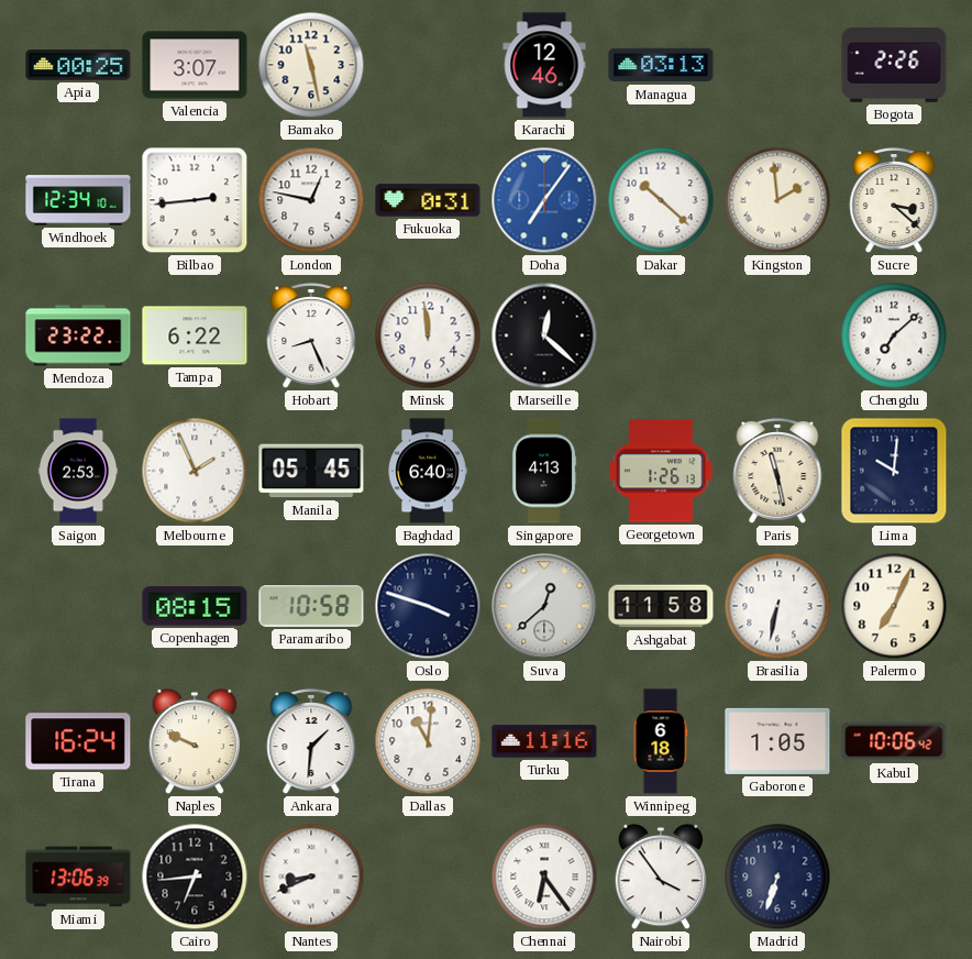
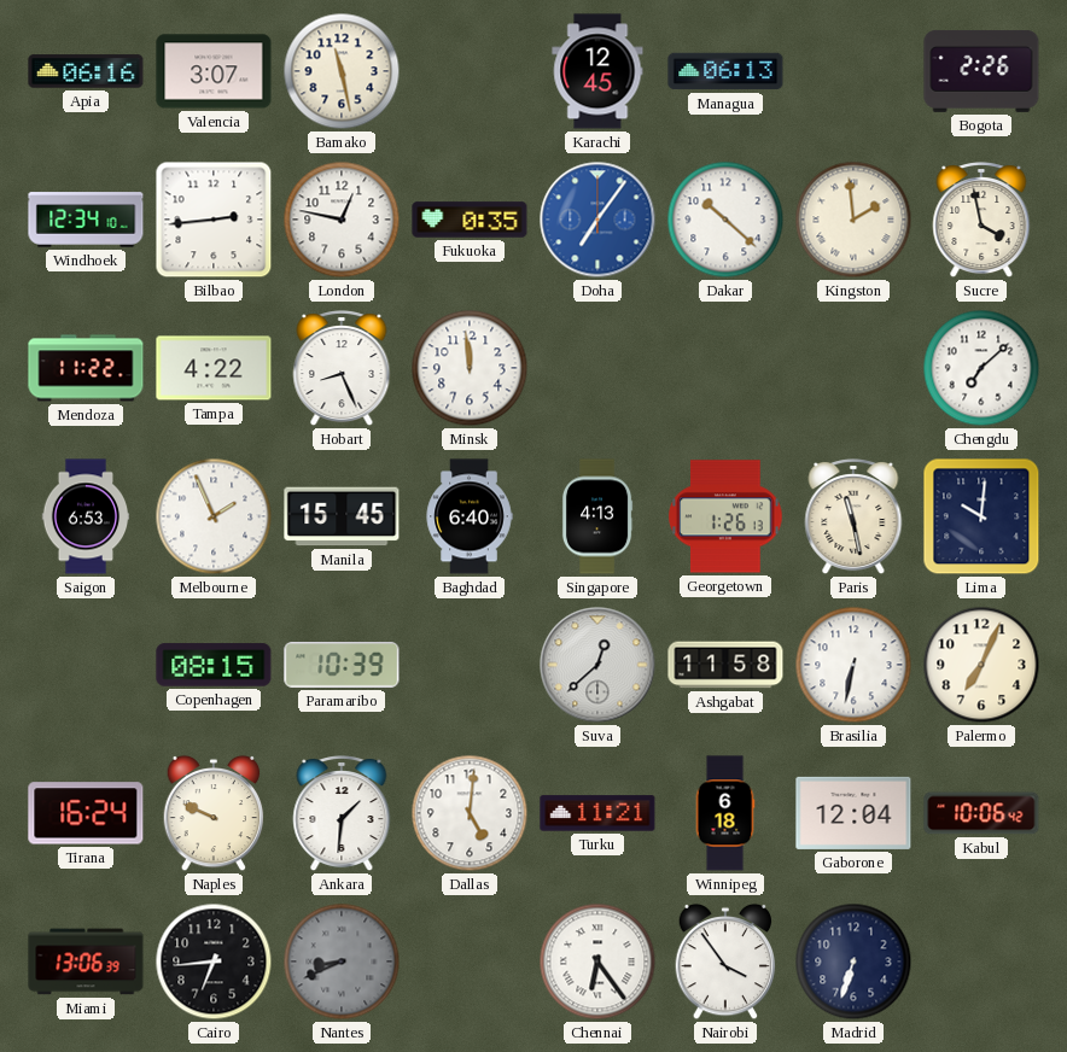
Apia: 00:25 -> 06:16
Karachi: 12:46 -> 12:45
Managua: 03:13 -> 06:13
Fukuoka: 0:31 -> 0:35
Sucre: 3:22 -> 3:58
Mendoza: 23:22 -> 11:22
Tampa: 6:22 -> 4:22
Marseille: 12:22 -> none
Saigon: 2:53 -> 6:53
Manila: 05:45 -> 15:45
Paramaribo: 10:58 -> 10:39
Oslo: 3:48 -> none
Dallas: 11:01 -> 5:01
Turku: 11:16 -> 11:21
Gaborone: 1:05 -> 12:04
Nantes dial: white -> grey
